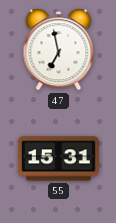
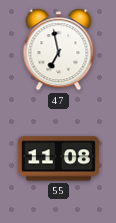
55: 15:31 -> 11:08
